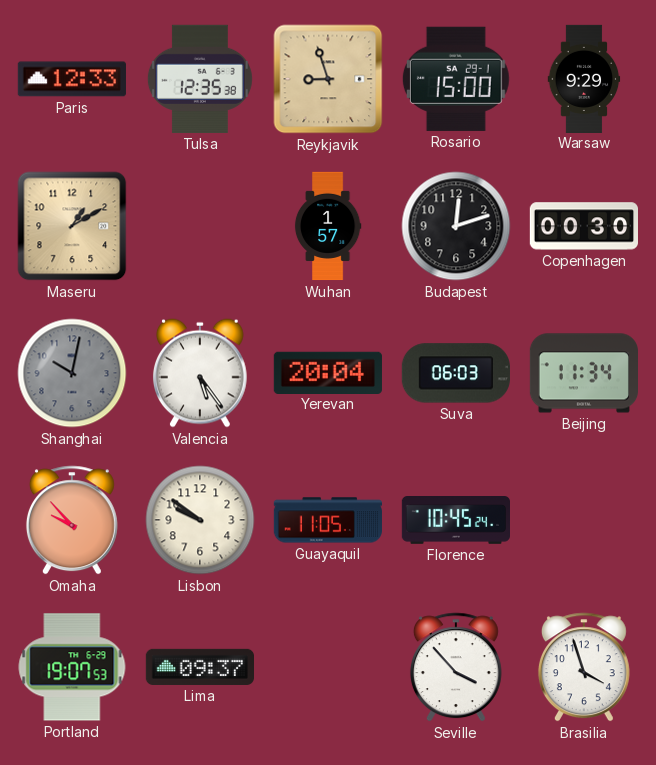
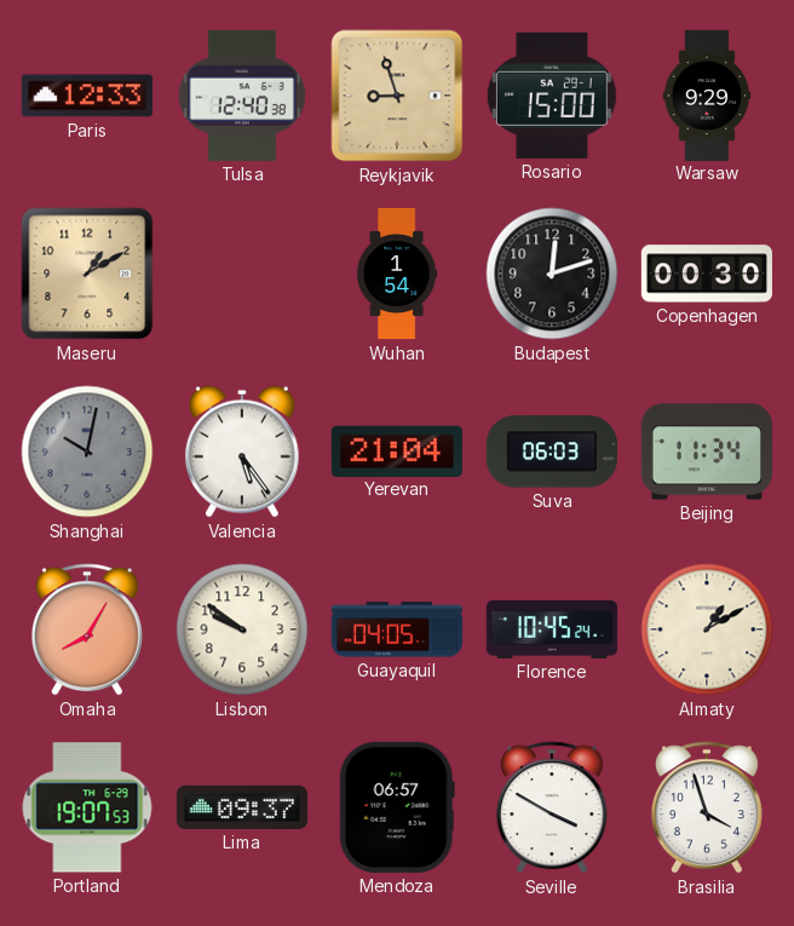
Tulsa: 12:35 -> 12:40
Wuhan: 1:57 -> 1:54
Yerevan: 20:04 -> 21:04
Omaha: 9:53 -> 8:05
Guayaquil: 11:05 -> 04:05
Almaty: none -> 1:10
Mendoza: none -> 06:57
Seville: 3:53 -> 3:50
